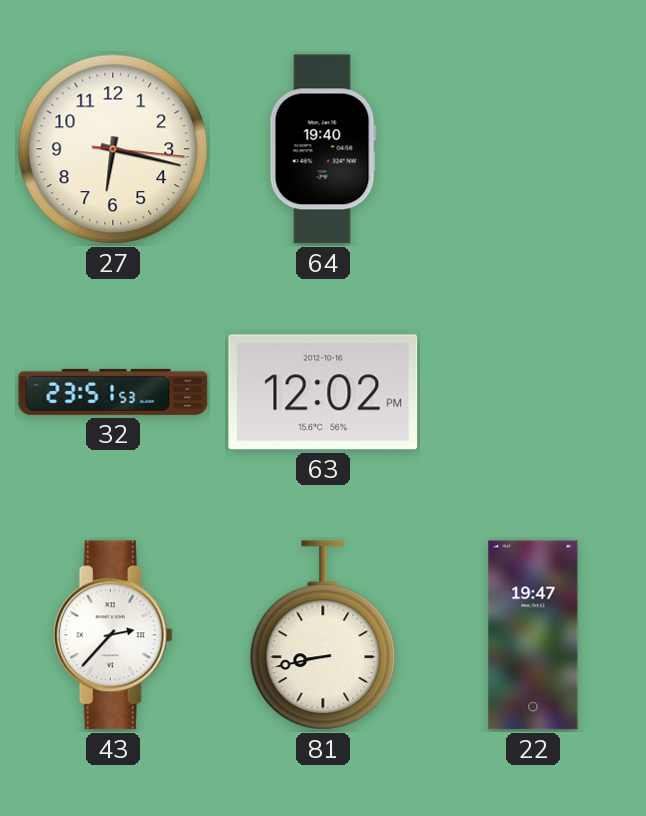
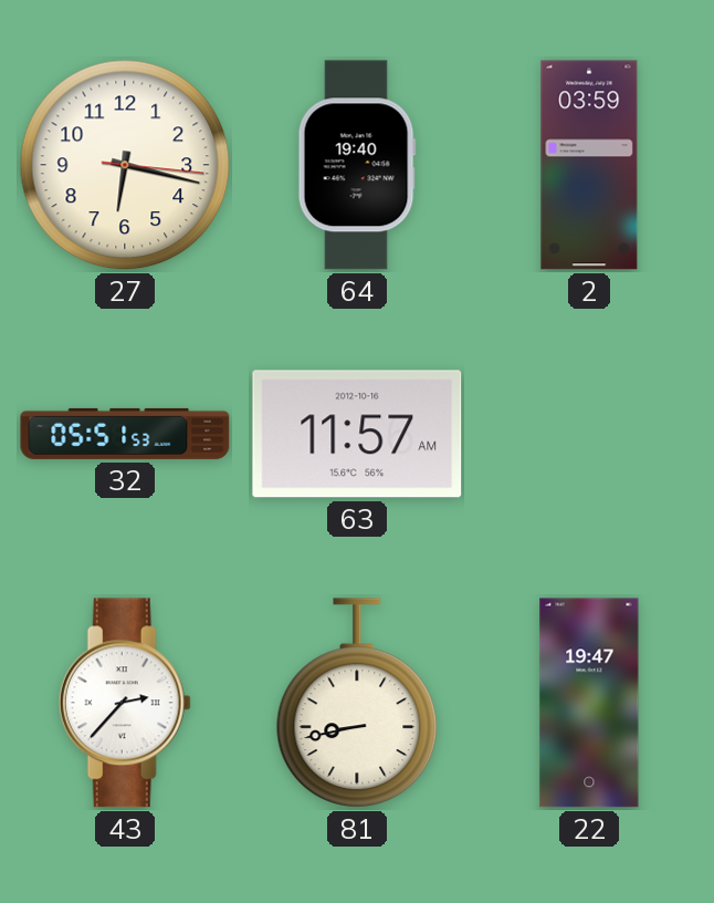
2: none -> 03:59
32: 23:51 -> 05:51
63: 12:02 -> 11:57
